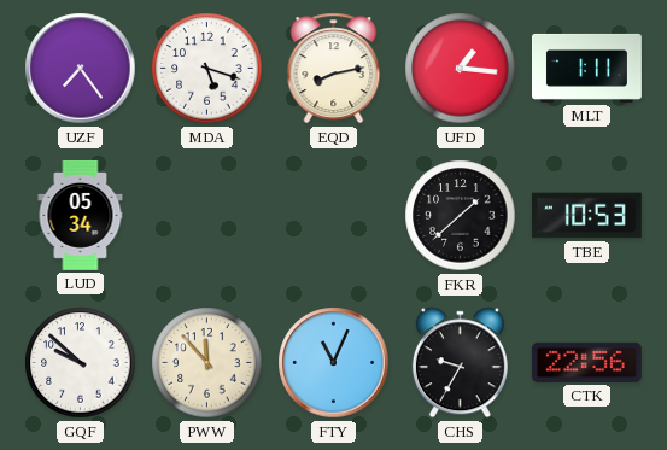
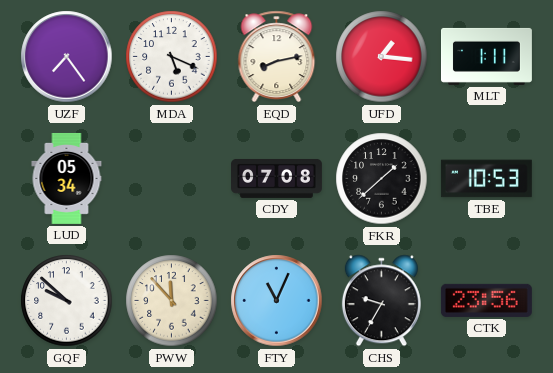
MDA: 5:18 -> 5:19
CDY: none -> 07:08
CTK: 22:56 -> 23:56
